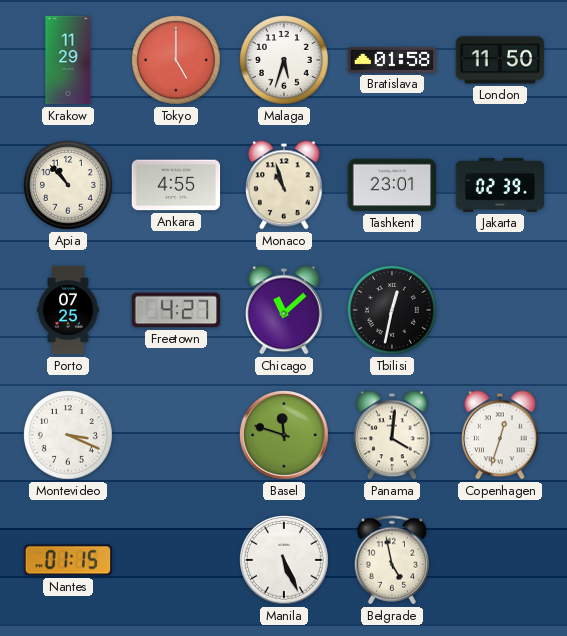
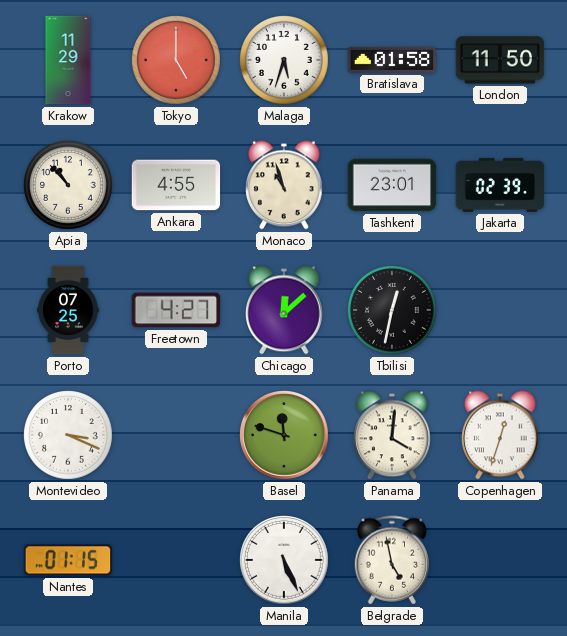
Chicago: 11:08 -> 12:08
